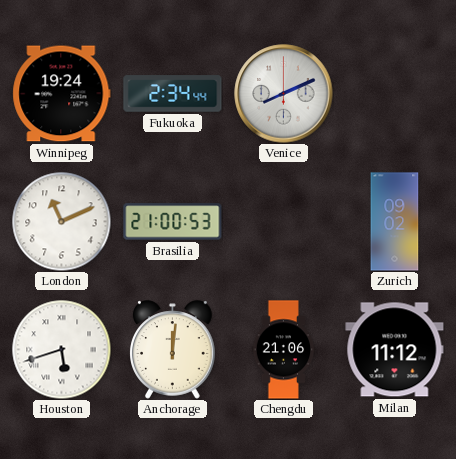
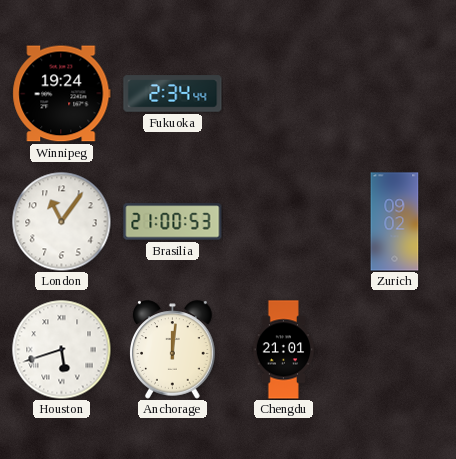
Venice: 8:11 -> none
London: 11:11 -> 11:06
Chengdu: 21:06 -> 21:01
Milan: 11:12 -> none
